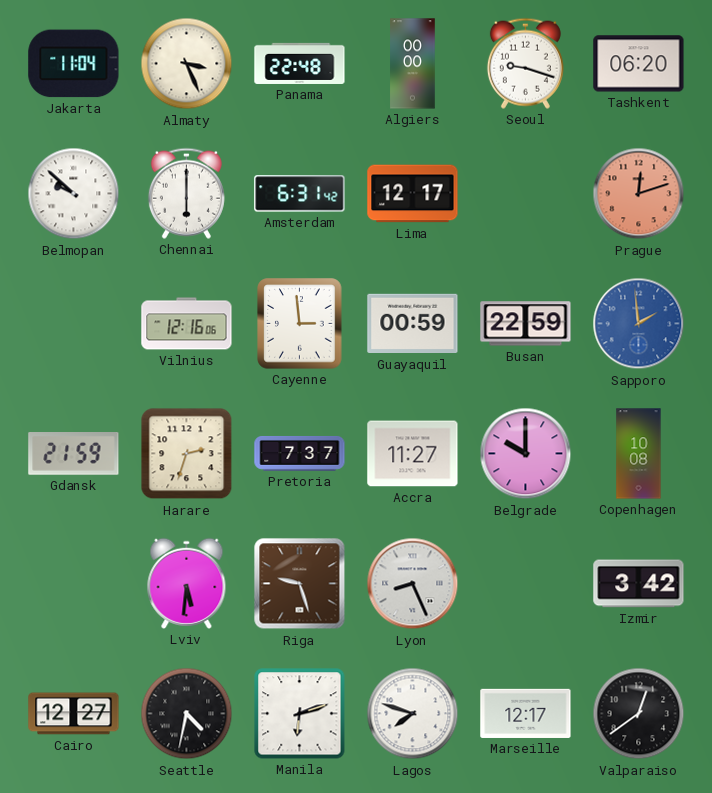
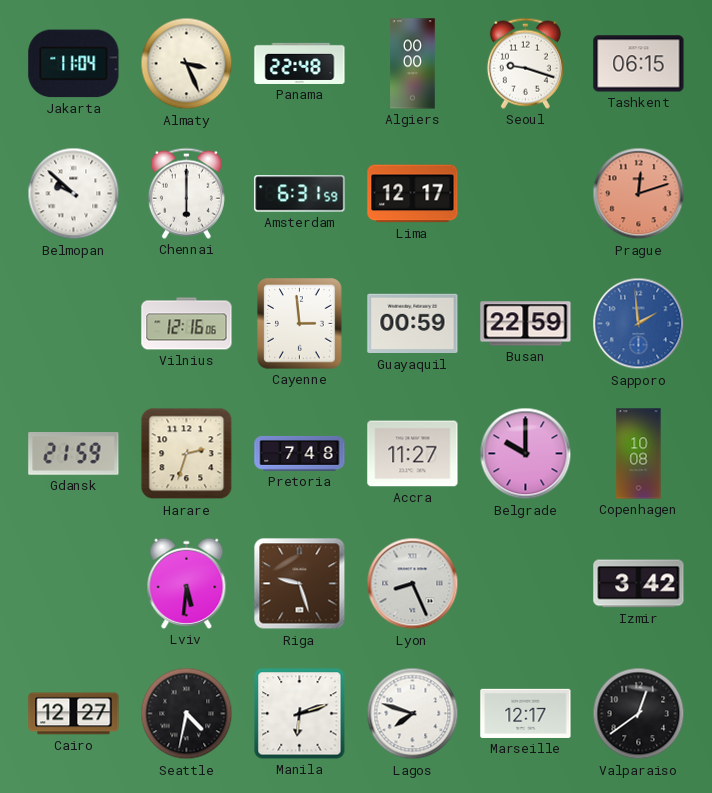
Tashkent: 06:20 -> 06:15
Amsterdam: 6:31:42 -> 6:31:59
Pretoria: 7:37 -> 7:48
